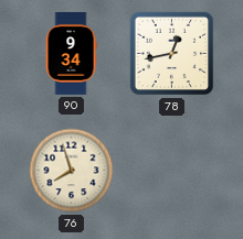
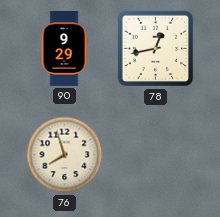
90: 9:34 -> 9:29
